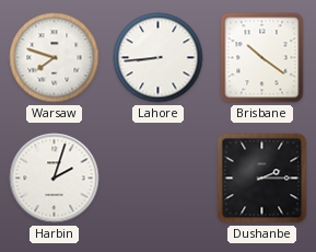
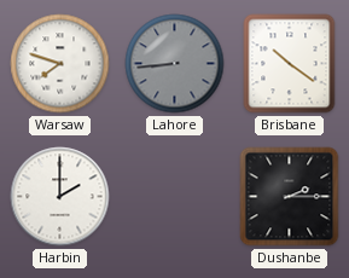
Lahore dial: white -> grey
Harbin: 2:03 -> 2:00
